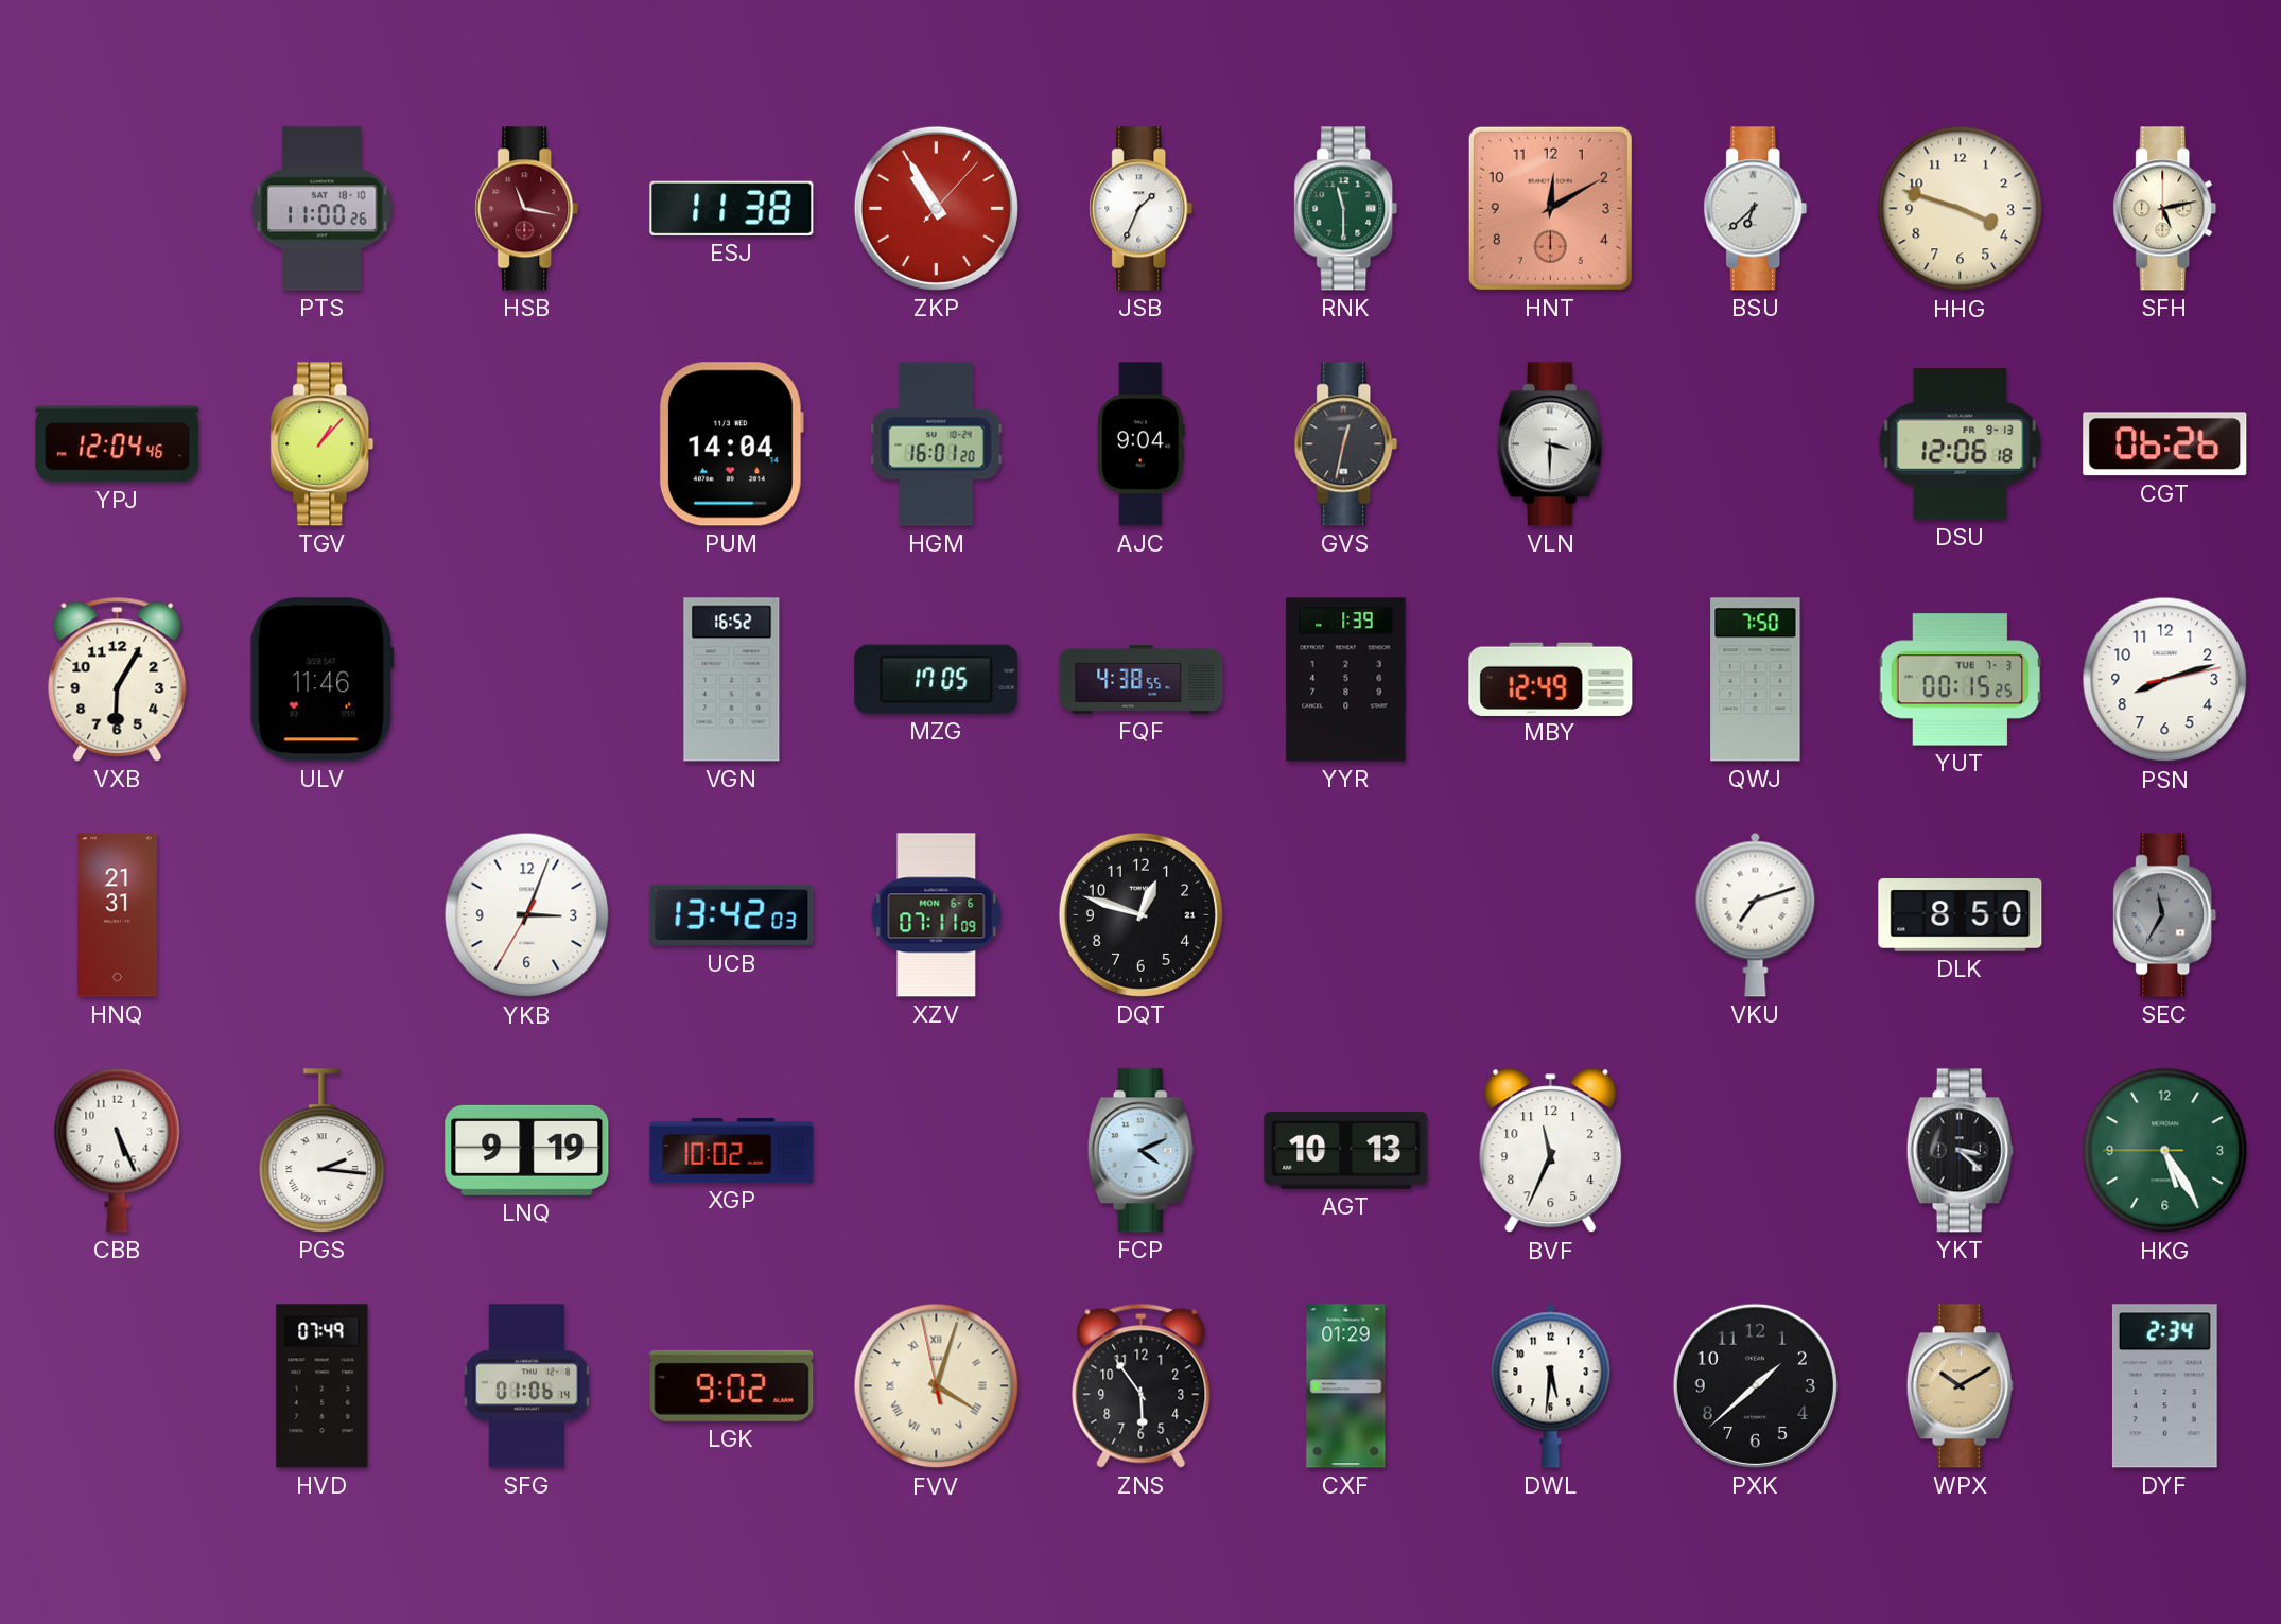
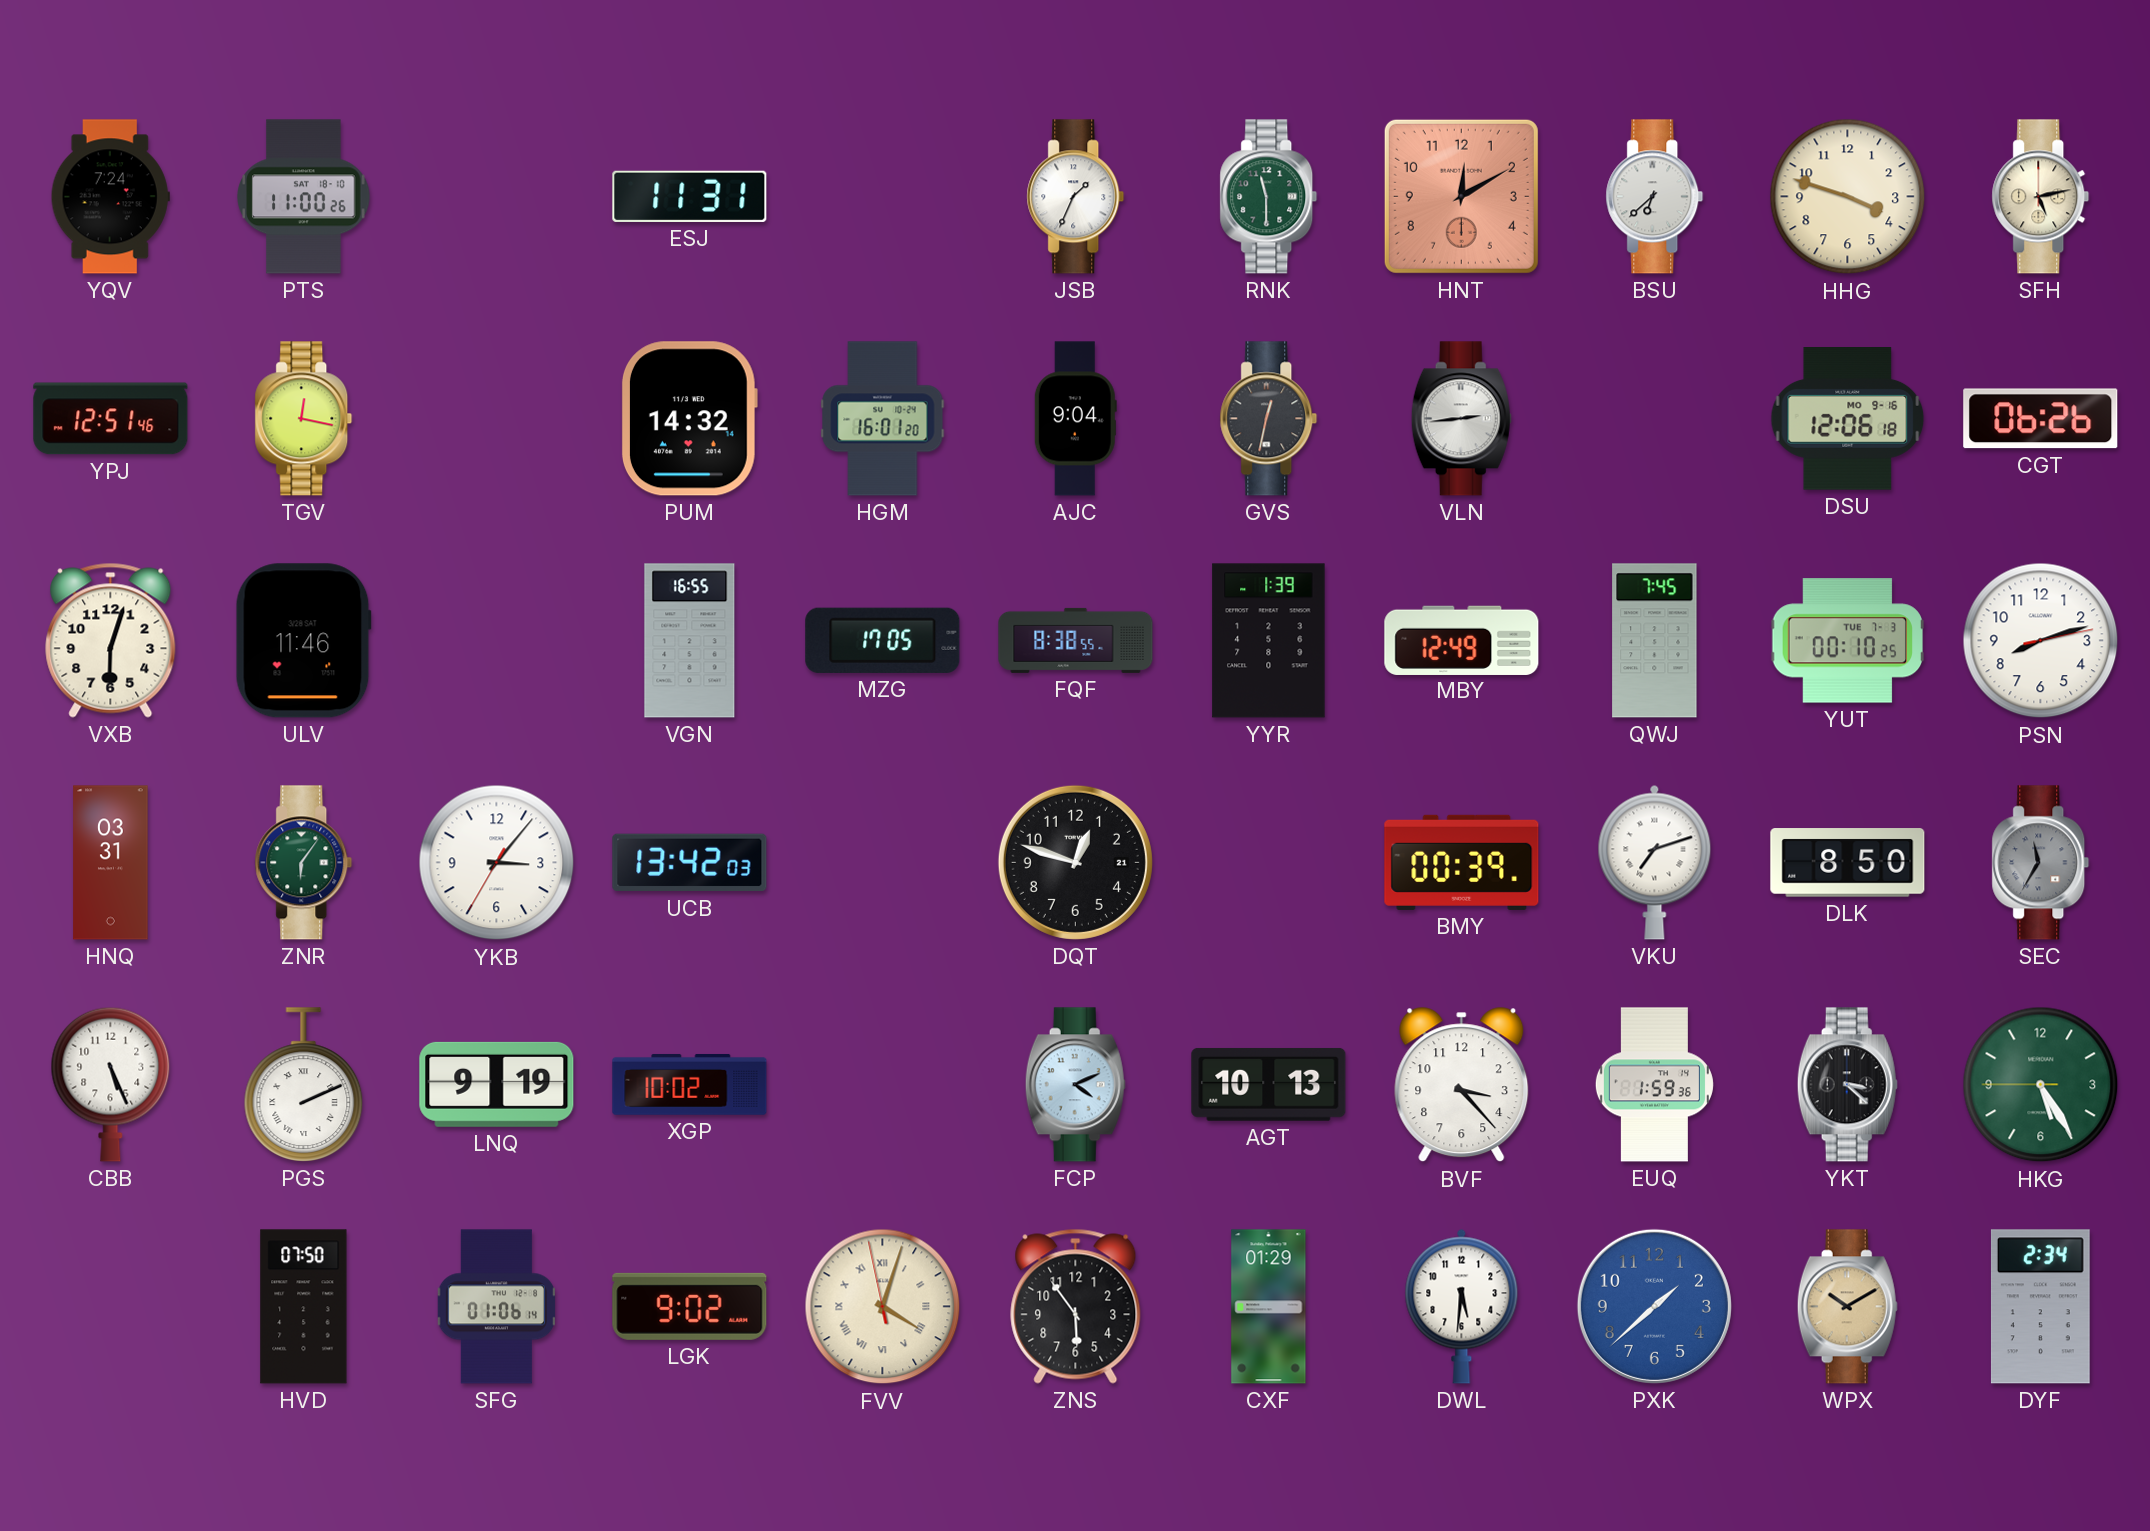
YQV: none -> 7:24
HSB: 11:17 -> none
ESJ: 11:38 -> 11:31
ZKP: 10:55 -> none
YPJ: 12:04 -> 12:51
TGV: 1:07 -> 12:17
PUM: 14:04 -> 14:32
VLN: 3:30 -> 2:44
DSU date: FR 9-13 -> MO 9-16
VXB: 6:05 -> 6:03
VGN: 16:52 -> 16:55
FQF: 4:38 -> 8:38
QWJ: 7:50 -> 7:45
YUT: 00:15 -> 00:10
HNQ: 21:31 -> 03:31
ZNR: none -> 6:06
YKB: 3:03 -> 3:06
XZV: 07:11 -> none
BMY: none -> 00:39
PGS: 2:16 -> 2:11
BVF: 11:34 -> 3:23
EUQ: none -> 1:59
HVD: 07:49 -> 07:50
PXK dial: black -> blue
